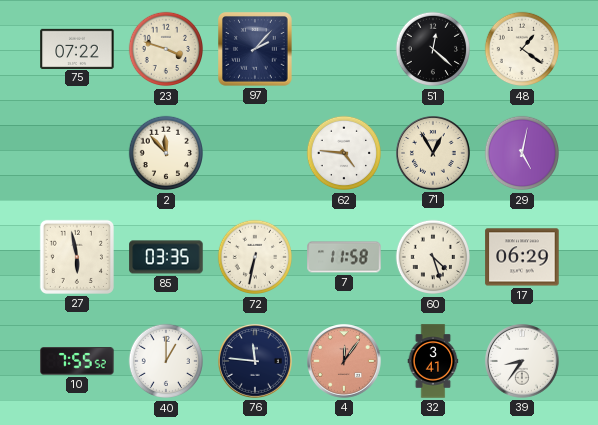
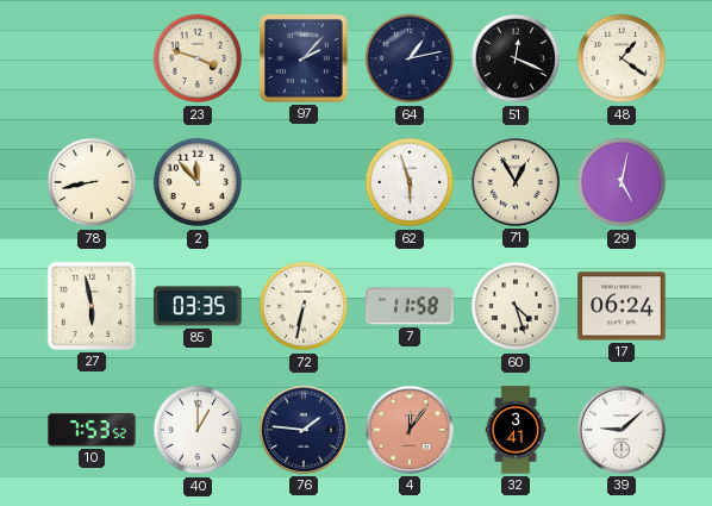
75: 07:22 -> none
64: none -> 1:13
51: 12:22 -> 12:19
78: none -> 8:43
62: 4:46 -> 5:57
17: 06:29 -> 06:24
10: 7:55 -> 7:53
76: 11:46 -> 1:46
39: 8:36 -> 9:08
